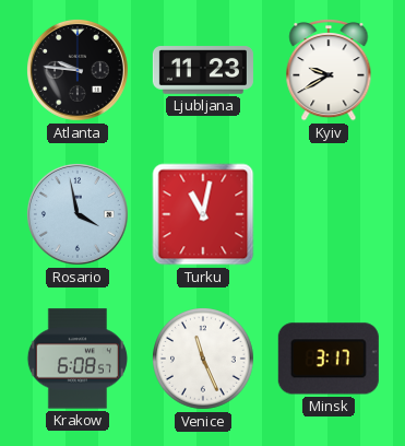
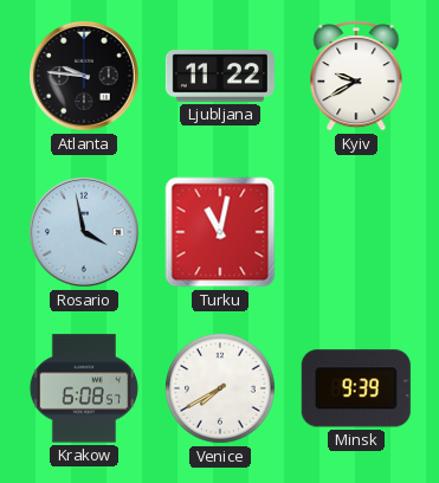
Ljubljana: 11:23 -> 11:22
Venice: 11:26 -> 7:40
Minsk: 3:17 -> 9:39
